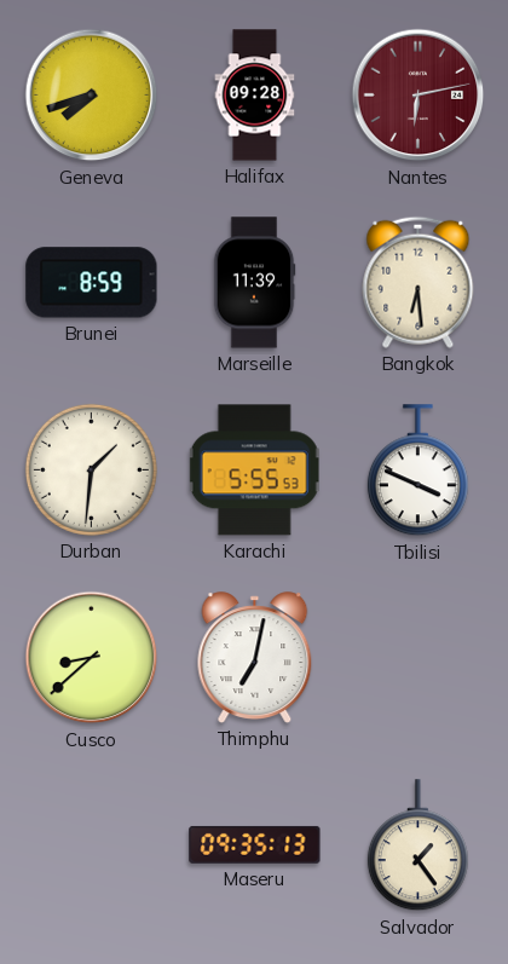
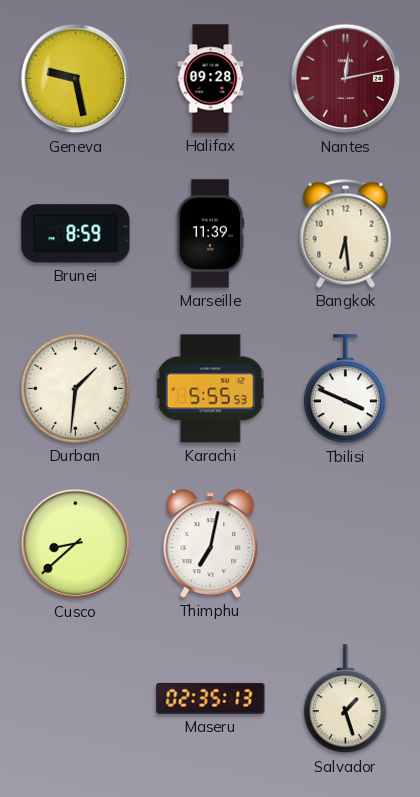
Geneva: 7:42 -> 9:28
Nantes: 6:13 -> 12:13
Maseru: 09:35 -> 02:35
Salvador: 1:24 -> 1:27
